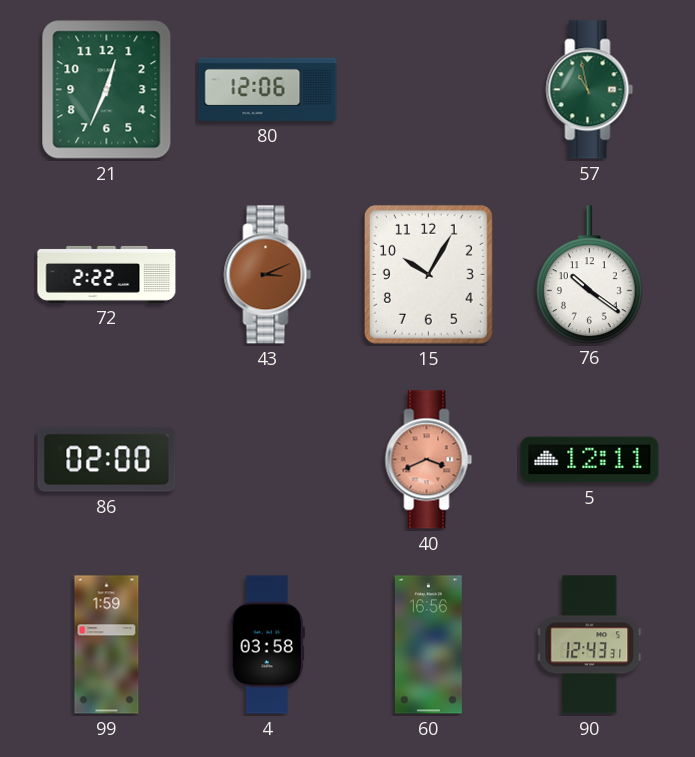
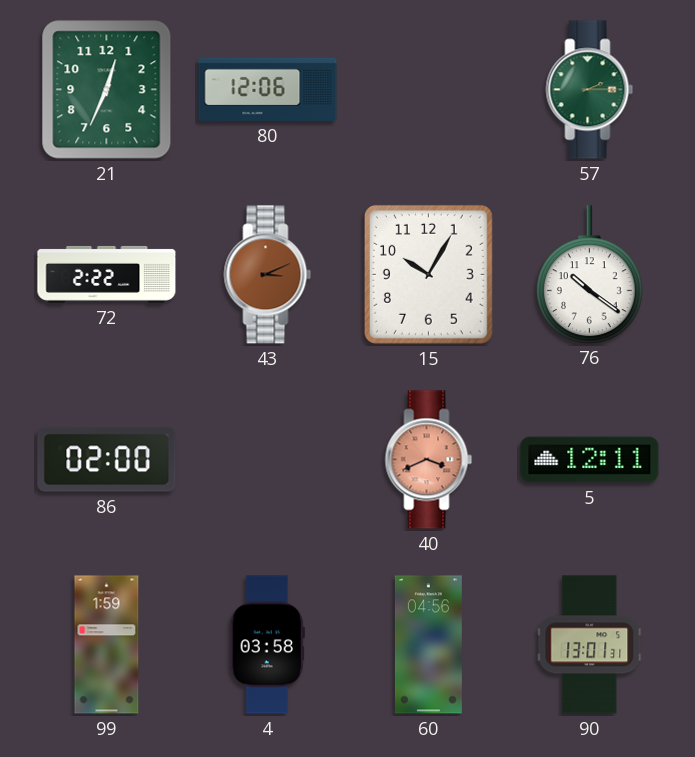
57: 10:58 -> 2:15
60: 16:56 -> 04:56
90: 12:43 -> 13:01
